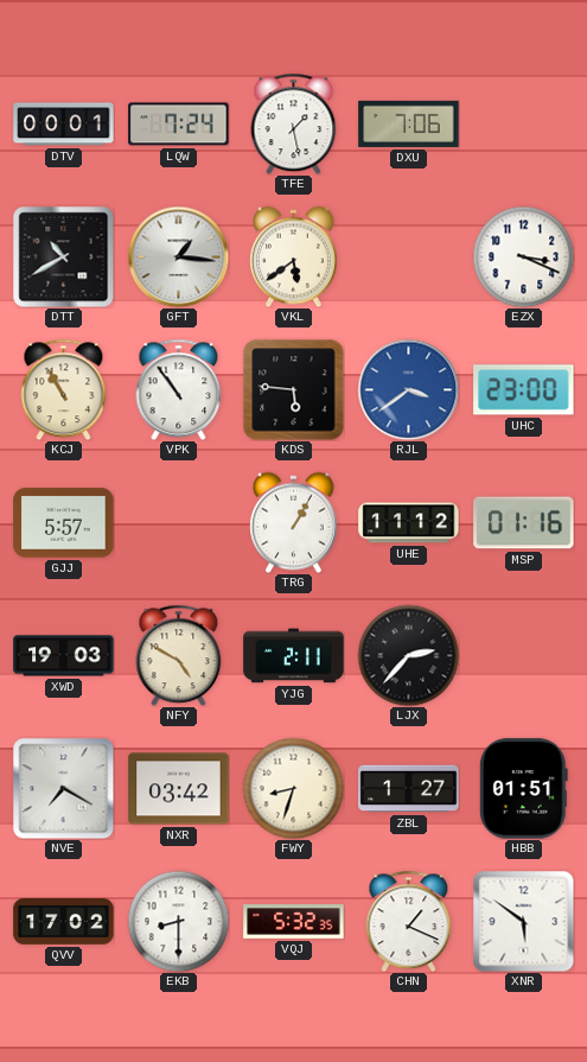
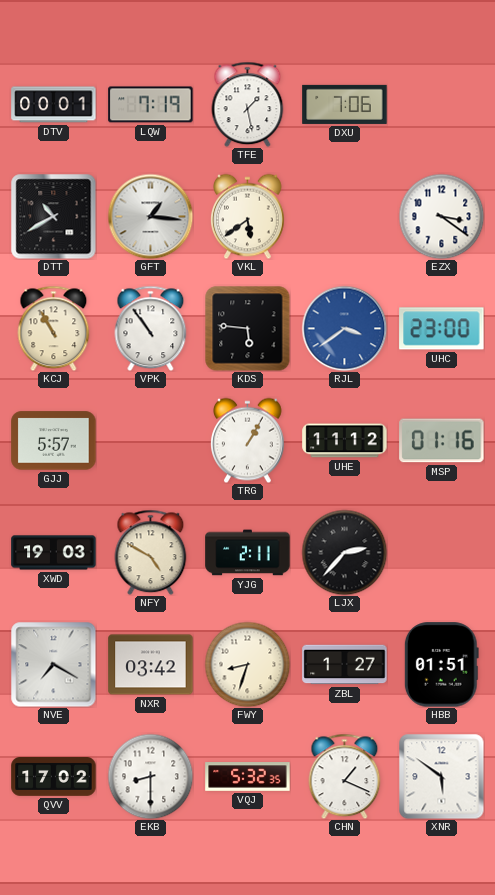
LQW: 7:24 -> 7:19
EZX: 3:19 -> 3:21
